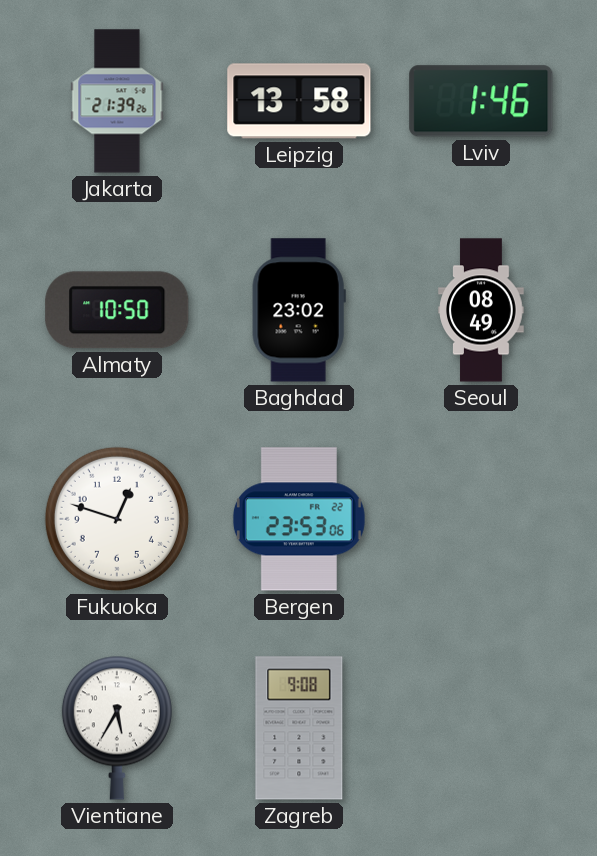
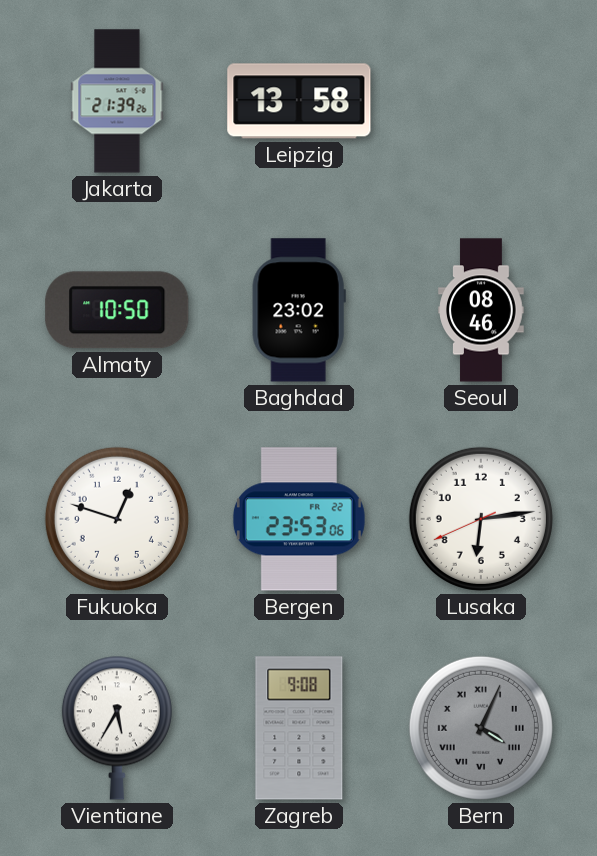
Lviv: 1:46 -> none
Seoul: 08:49 -> 08:46
Lusaka: none -> 6:13
Bern: none -> 4:04
